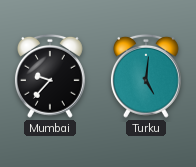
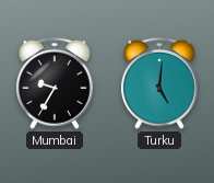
Mumbai: 9:37 -> 9:35
